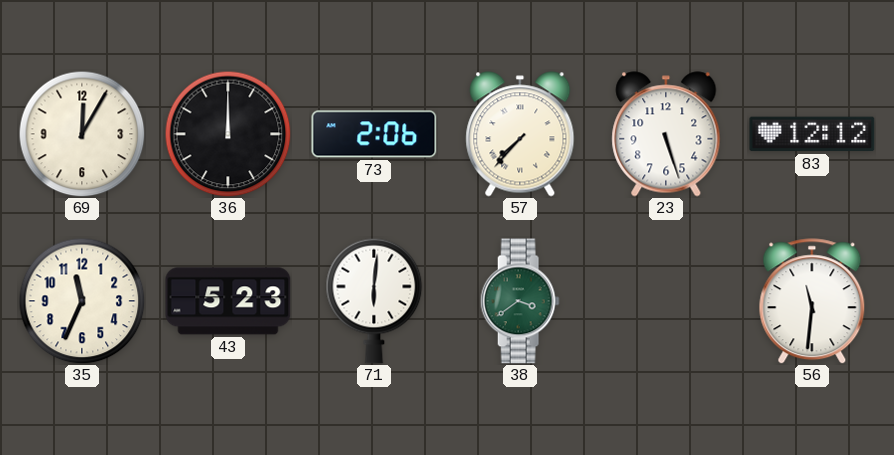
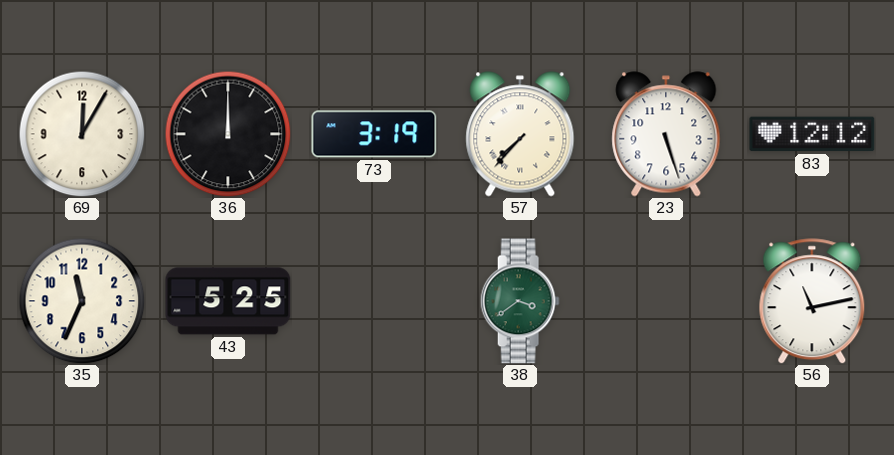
73: 2:06 -> 3:19
43: 5:23 -> 5:25
71: 6:01 -> none
56: 11:31 -> 11:13
